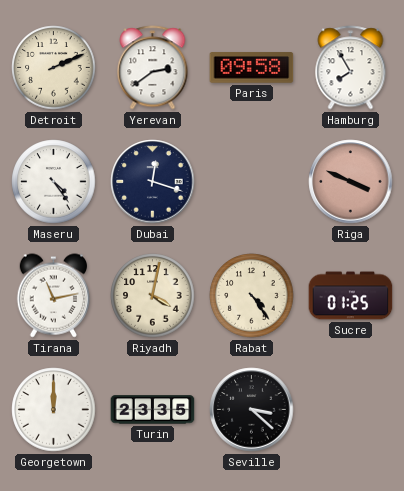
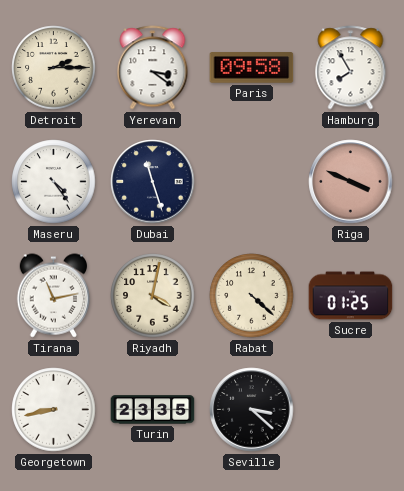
Detroit: 2:11 -> 2:15
Yerevan: 2:39 -> 3:21
Dubai: 12:18 -> 11:27
Rabat: 4:24 -> 4:22
Georgetown: 12:00 -> 8:43
